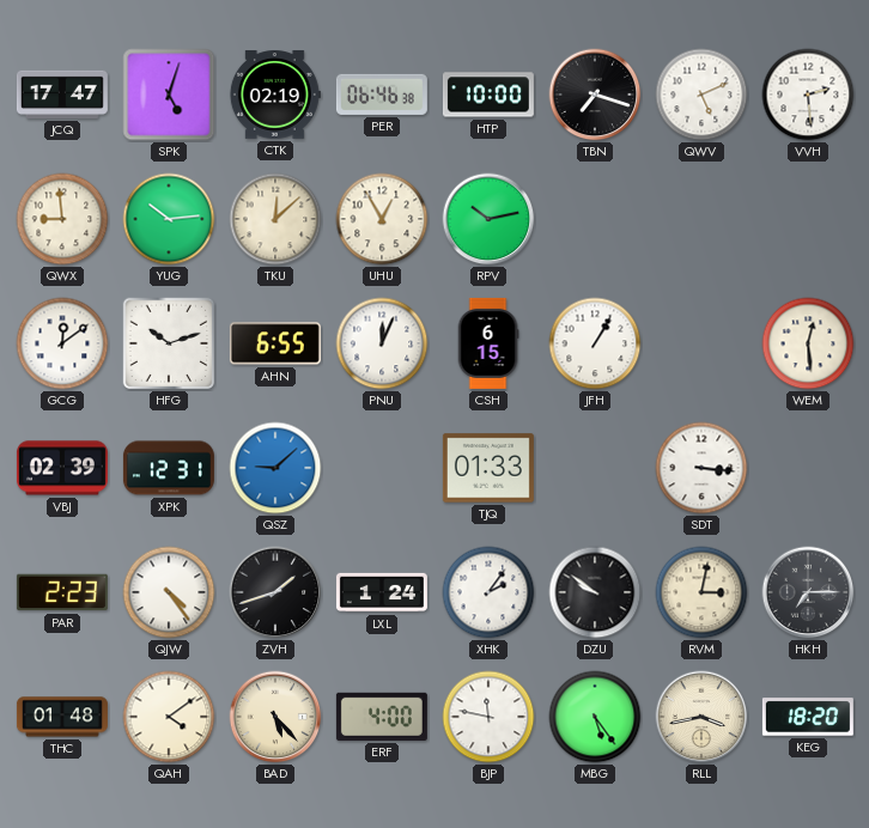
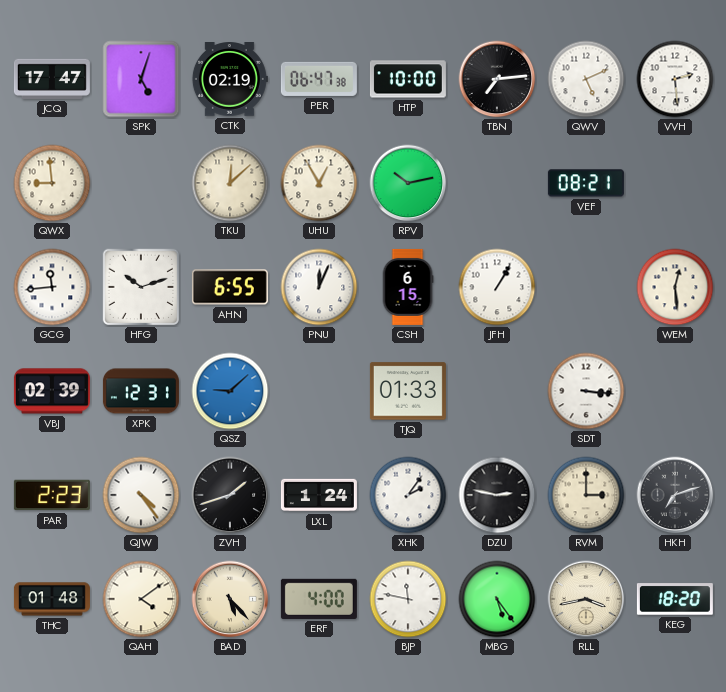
PER: 06:46 -> 06:47
TBN: 7:18 -> 7:14
YUG: 10:14 -> none
VEF: none -> 08:21
GCG: 12:09 -> 11:44
DZU: 9:51 -> 2:47
RVM: 3:02 -> 3:00
HKH: 7:15 -> 7:12
